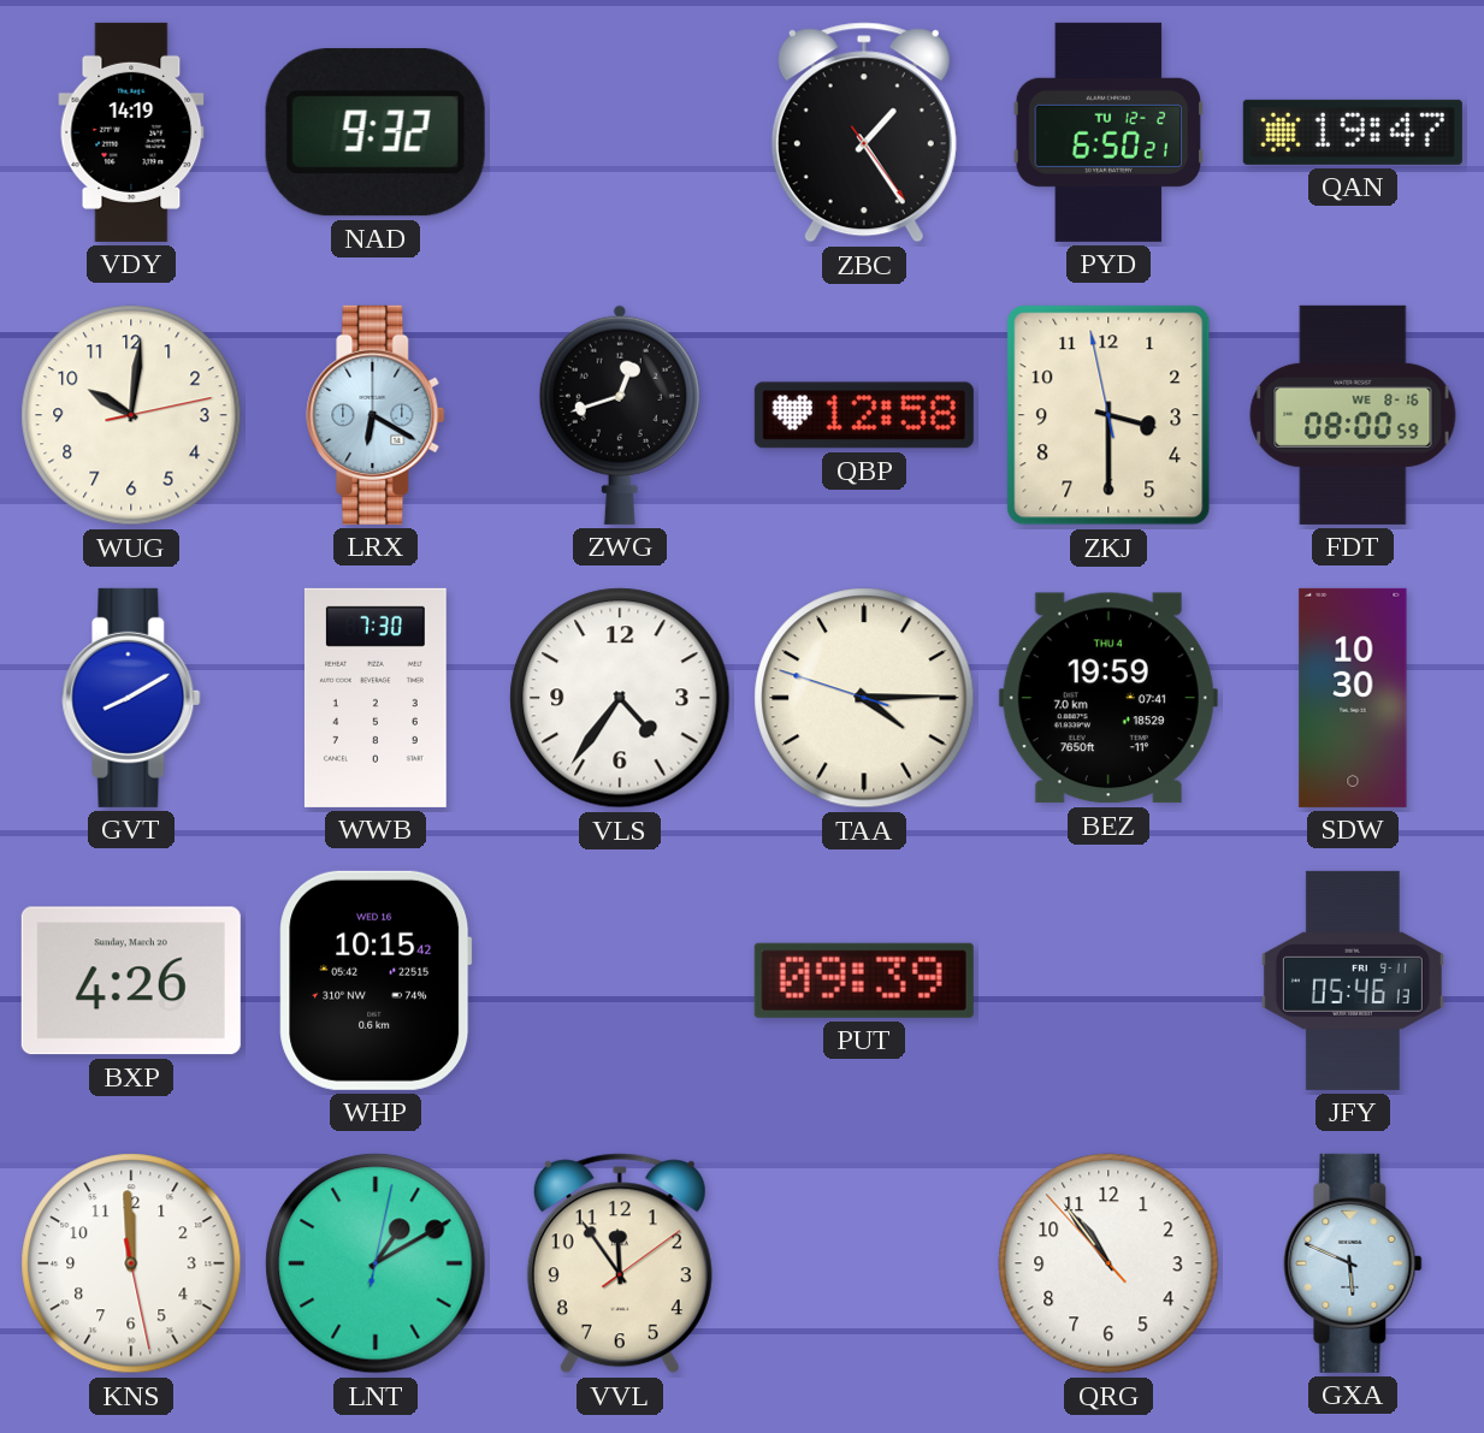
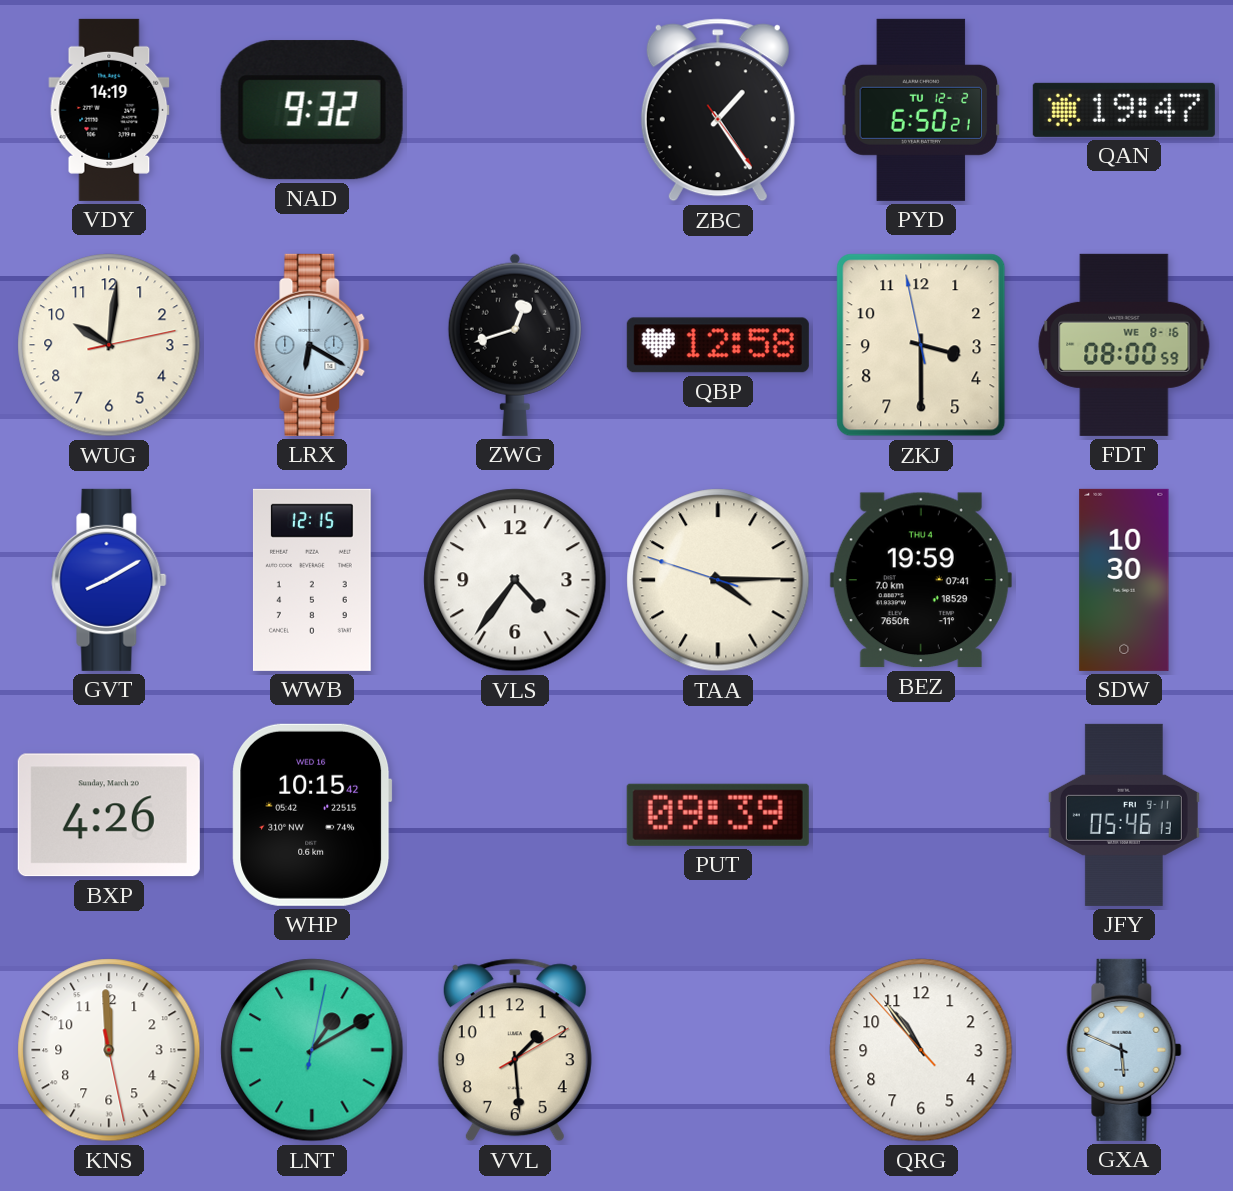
WWB: 7:30 -> 12:15
VVL: 11:54 -> 1:29
